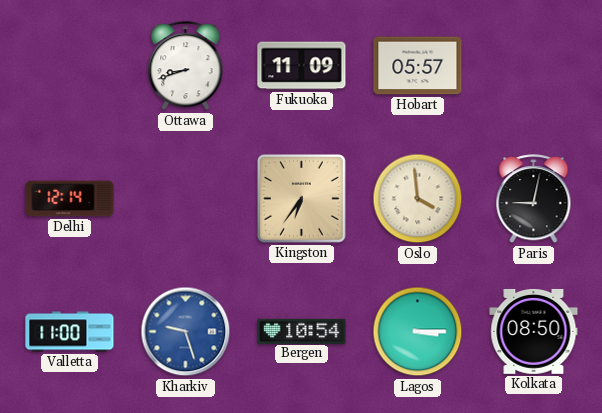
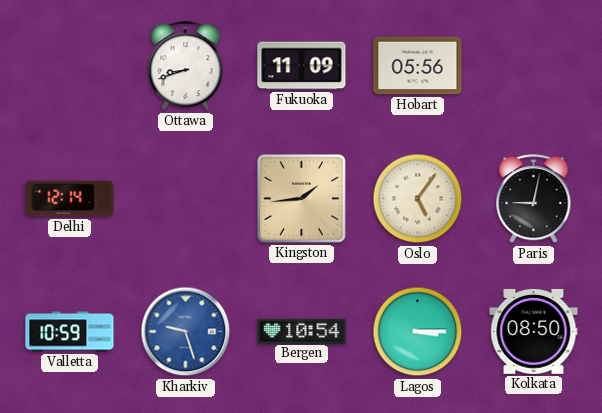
Hobart: 05:57 -> 05:56
Kingston: 6:36 -> 1:44
Oslo: 3:59 -> 5:06
Valletta: 11:00 -> 10:59
